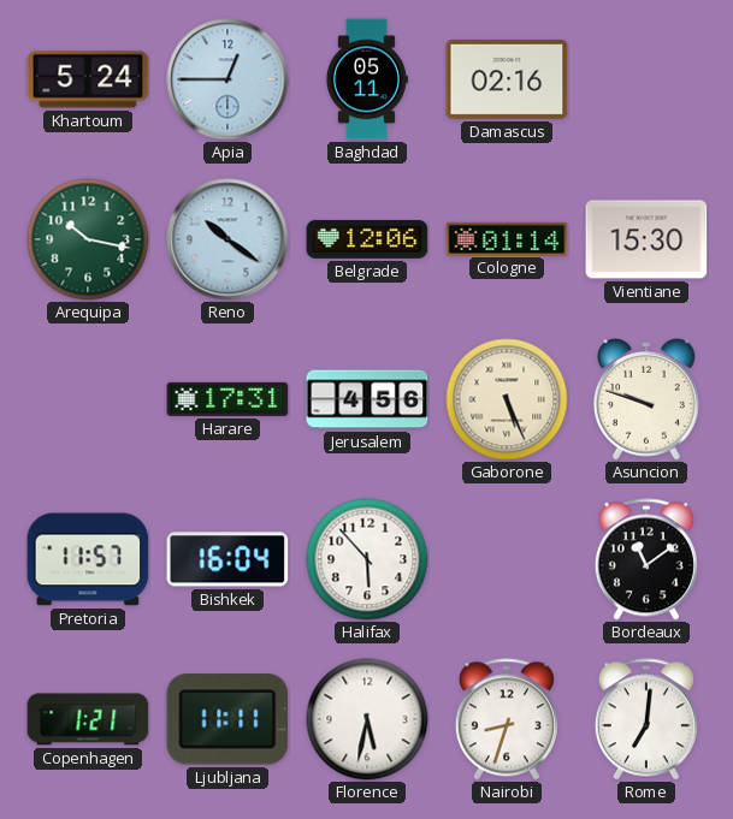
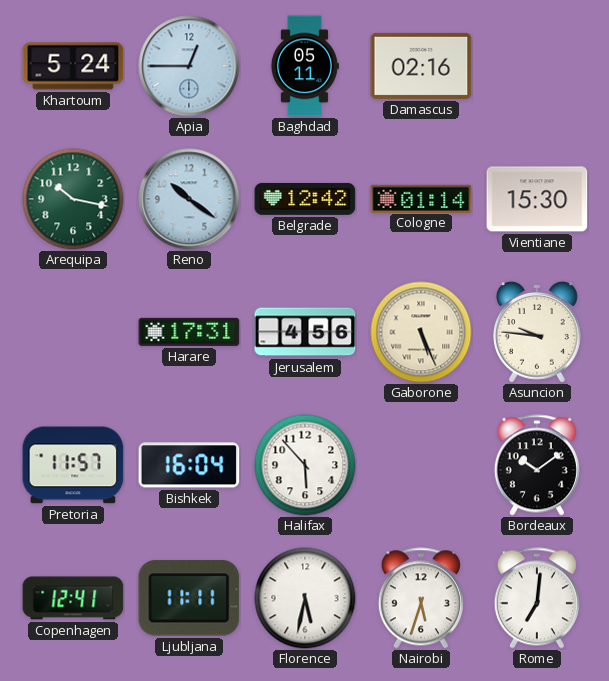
Belgrade: 12:06 -> 12:42
Asuncion: 9:48 -> 9:46
Bordeaux: 11:09 -> 10:09
Copenhagen: 1:21 -> 12:41
Nairobi: 8:33 -> 5:33
